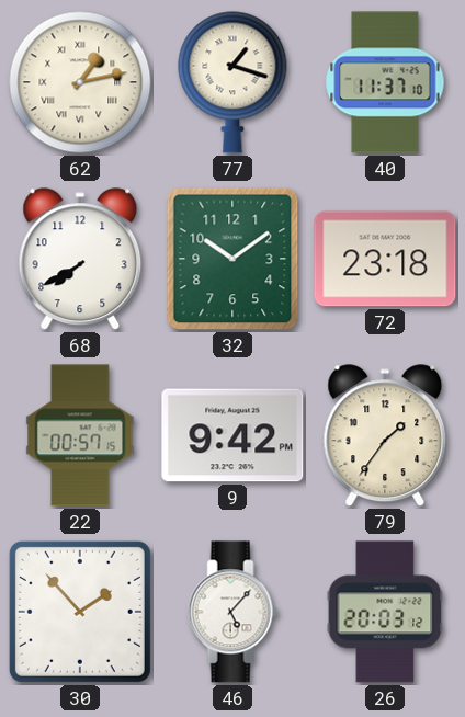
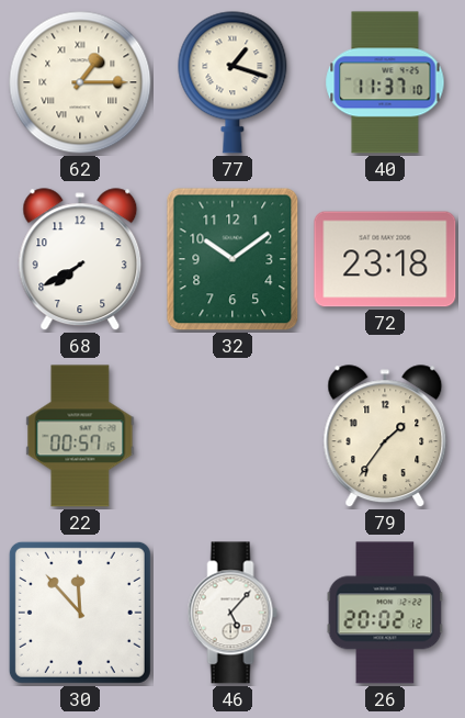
62: 1:13 -> 1:15
9: 9:42 -> none
30: 1:53 -> 11:53
26: 20:03 -> 20:02
